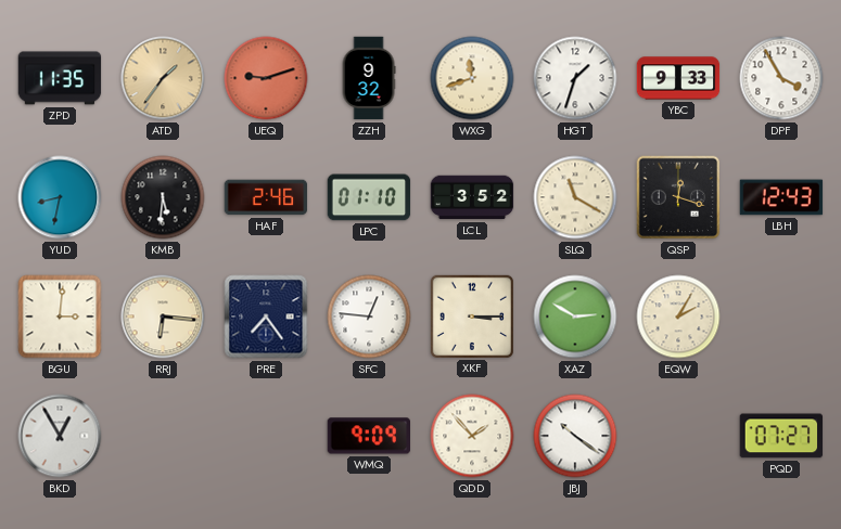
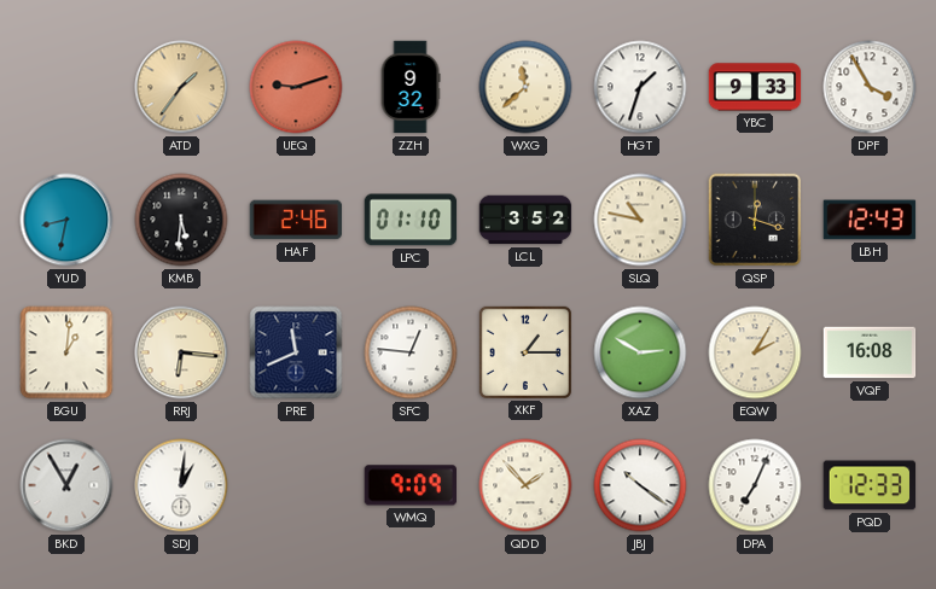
ZPD: 11:35 -> none
WXG: 11:42 -> 11:38
SLQ: 11:20 -> 10:47
BGU: 3:01 -> 1:01
PRE: 7:24 -> 11:41
XKF: 3:15 -> 1:15
VQF: none -> 16:08
SDJ: none -> 1:01
DPA: none -> 7:04
PQD: 07:27 -> 12:33
